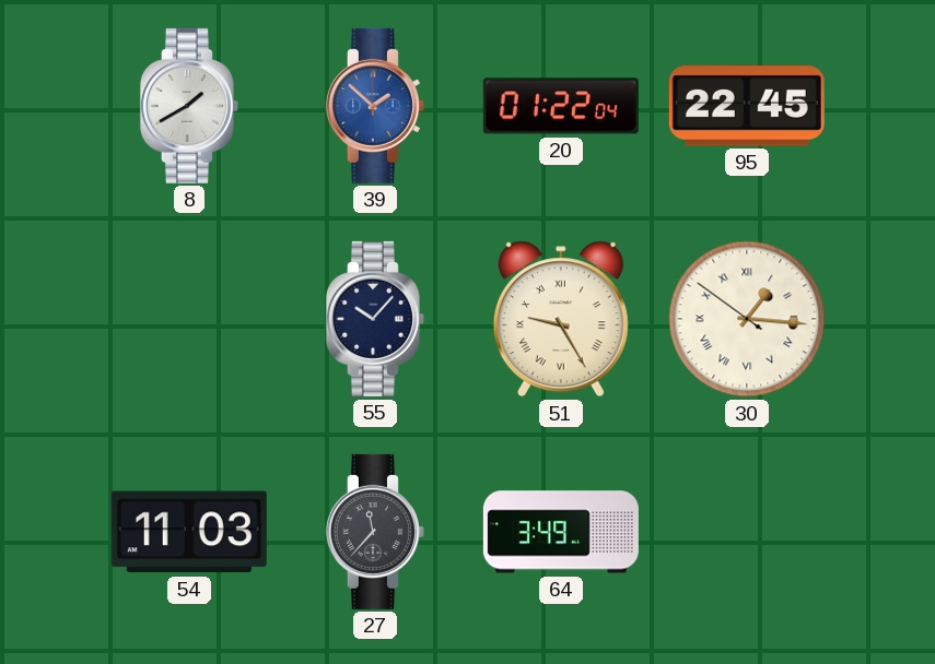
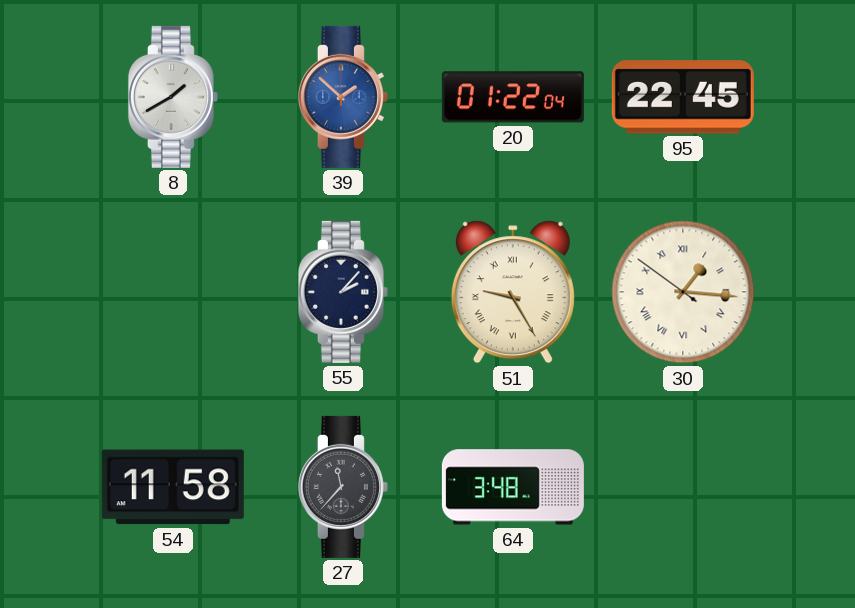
55: 10:07 -> 2:07
54: 11:03 -> 11:58
64: 3:49 -> 3:48
